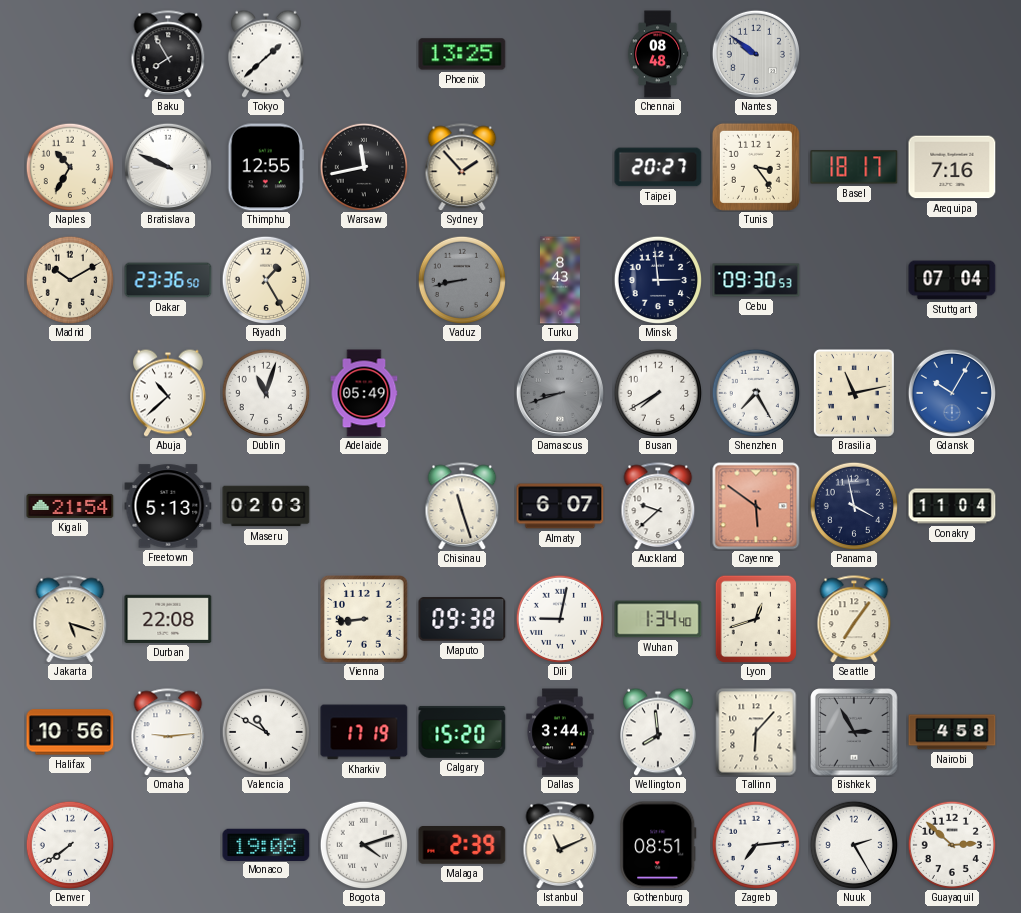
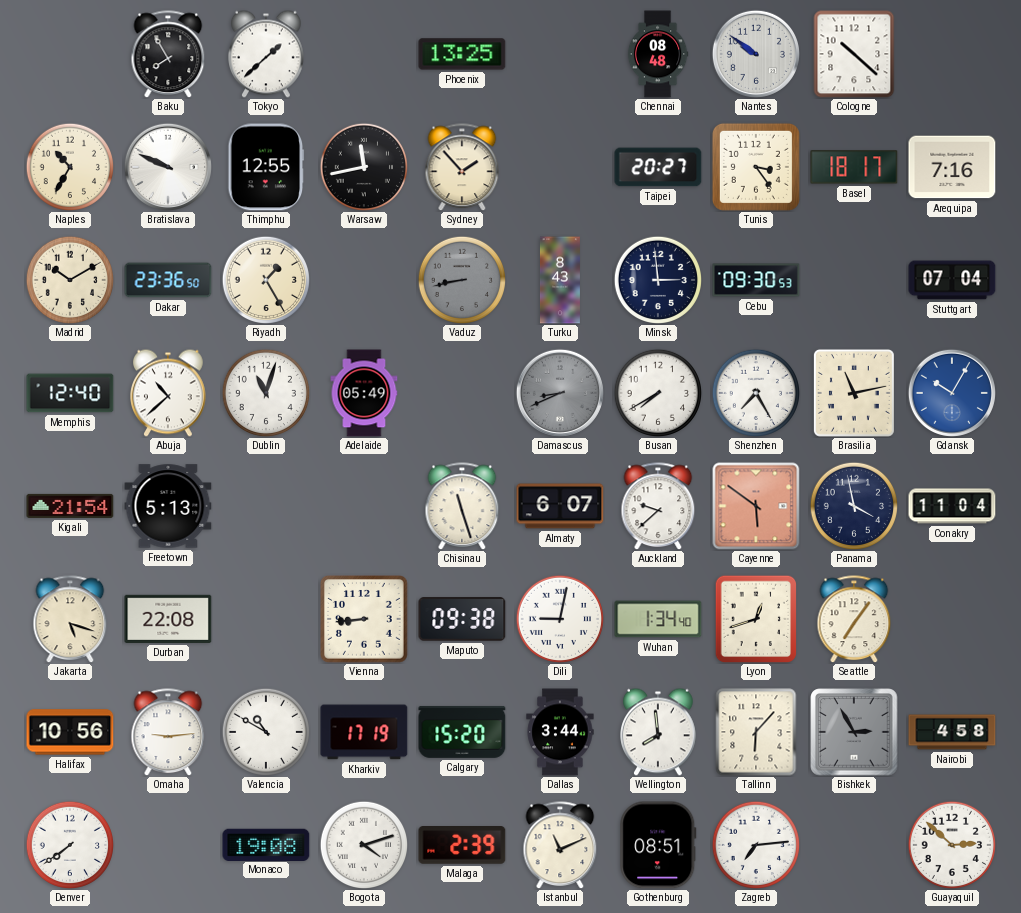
Cologne: none -> 10:22
Memphis: none -> 12:40
Damascus: 8:42 -> 8:41
Maseru: 02:03 -> none
Nuuk: 2:25 -> none
